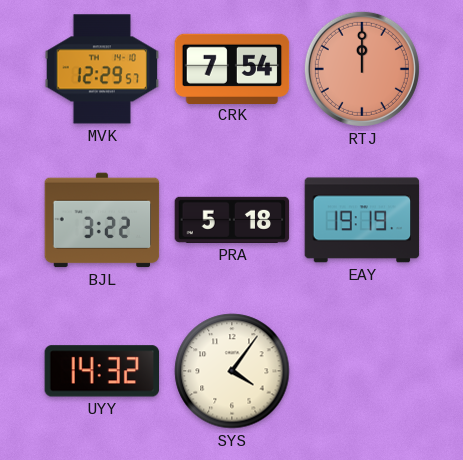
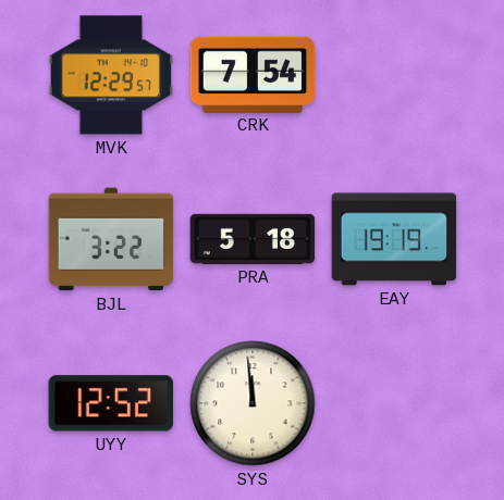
RTJ: 12:00 -> none
UYY: 14:32 -> 12:52
SYS: 4:06 -> 11:59
